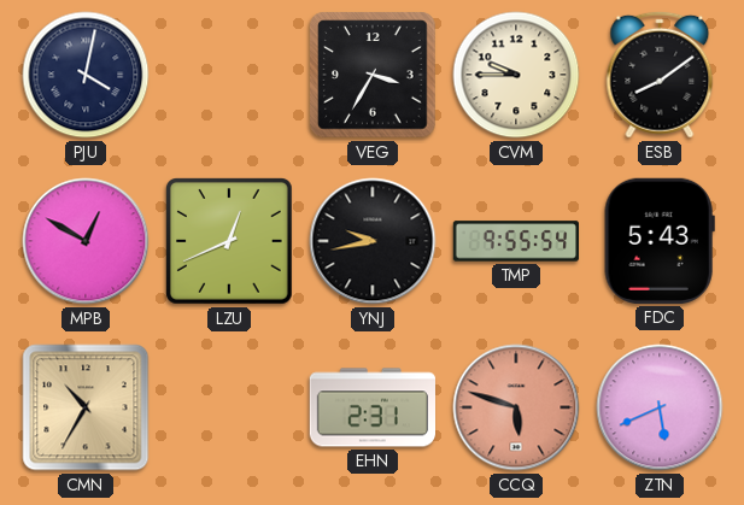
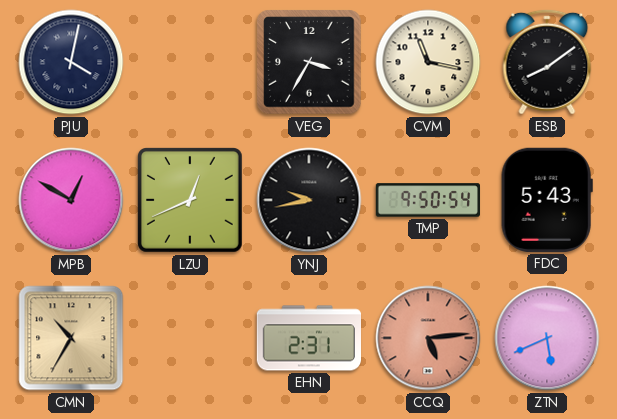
CVM: 9:45 -> 11:17
TMP: 9:55 -> 9:50
CCQ: 5:48 -> 5:14
